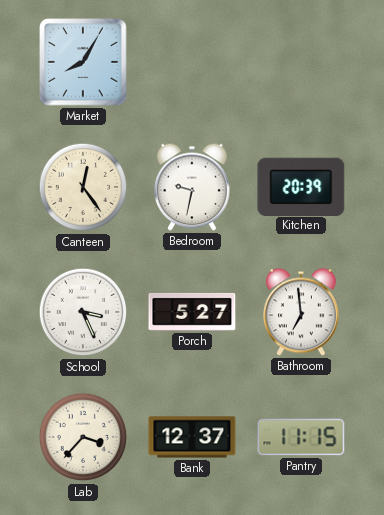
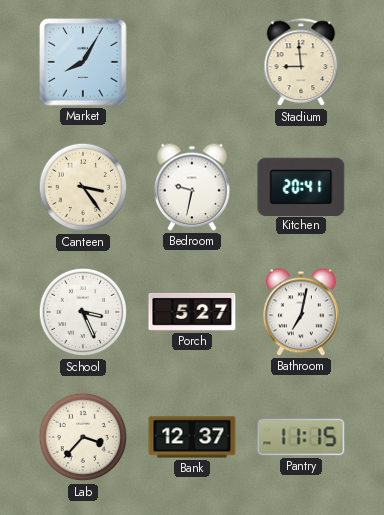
Stadium: none -> 8:59
Canteen: 12:24 -> 3:24
Kitchen: 20:39 -> 20:41
Bathroom: 6:59 -> 7:02
